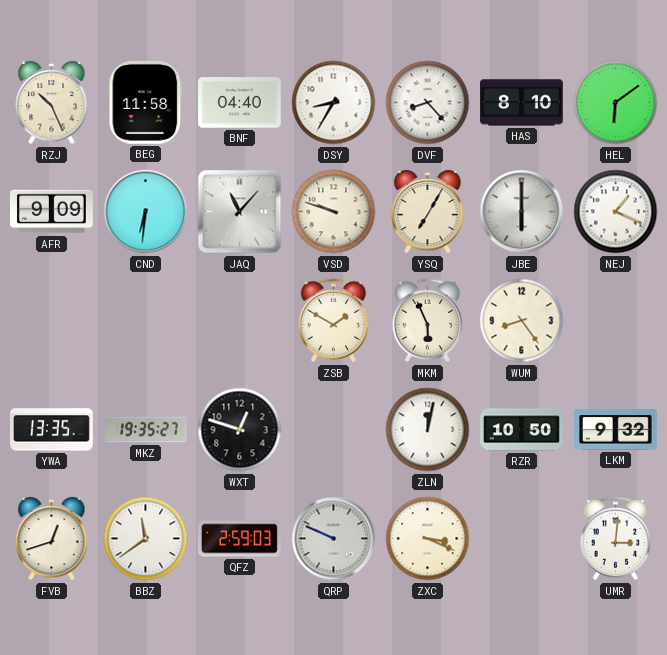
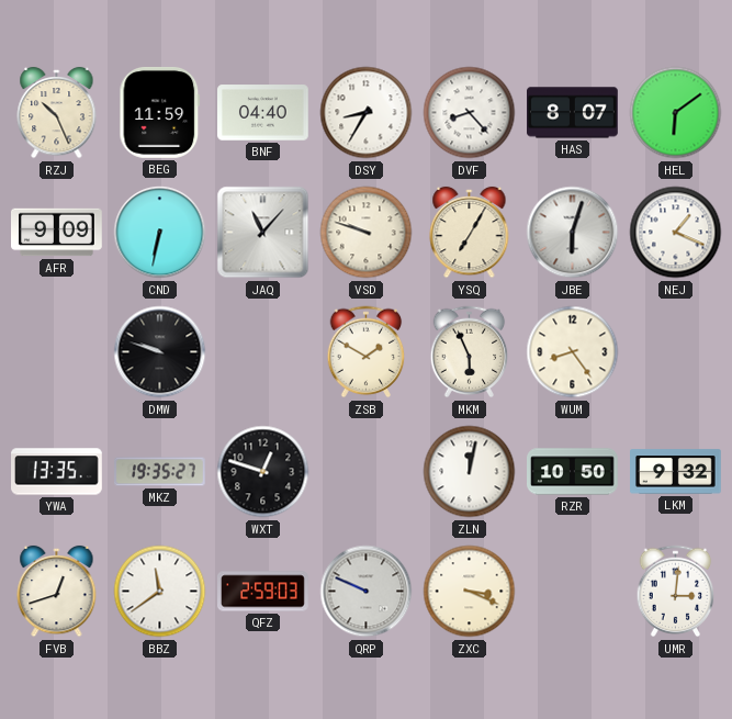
BEG: 11:58 -> 11:59
HAS: 8:10 -> 8:07
CND: 6:31 -> 6:32
JBE: 6:00 -> 6:03
DMW: none -> 9:48
